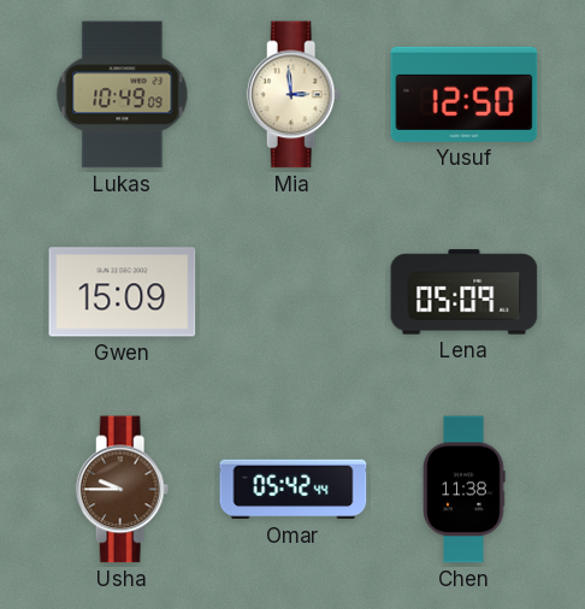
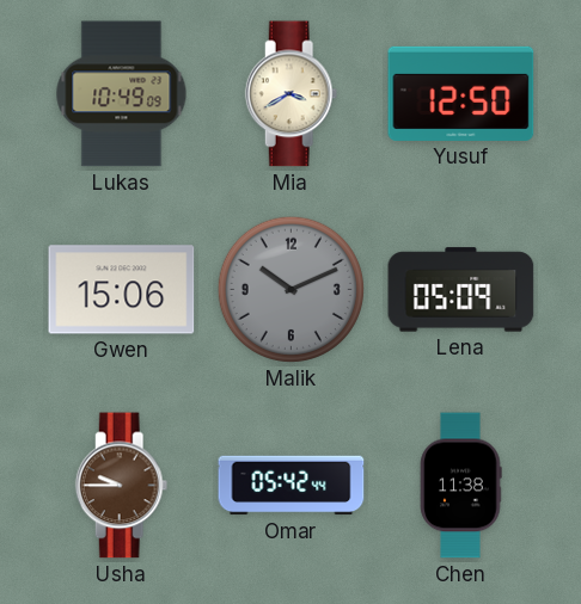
Mia: 2:59 -> 3:40
Gwen: 15:09 -> 15:06
Malik: none -> 10:11
